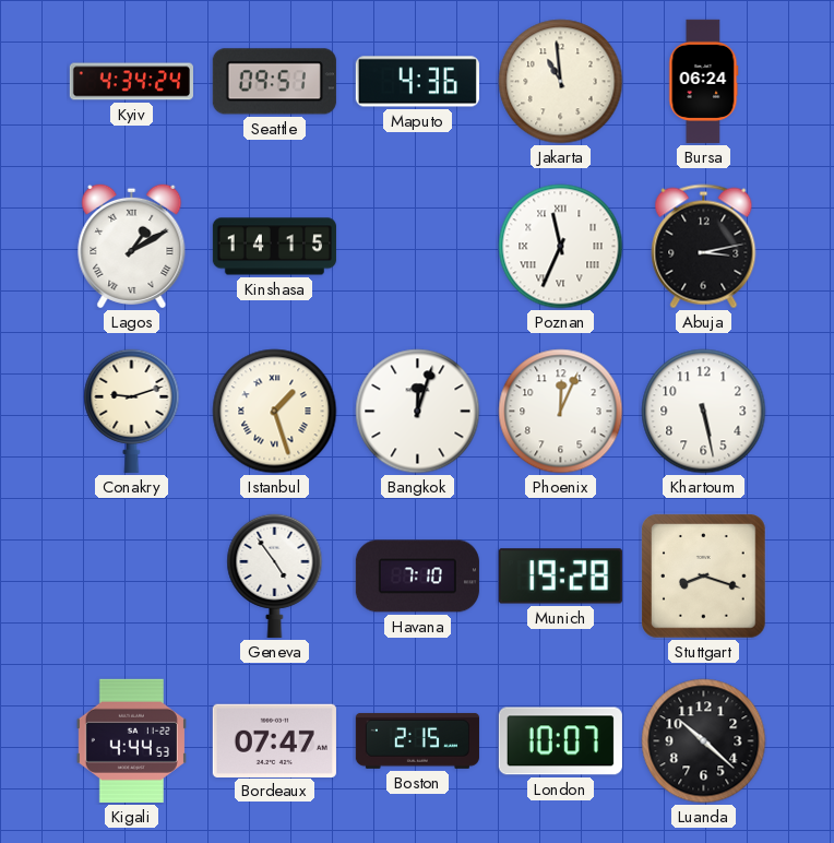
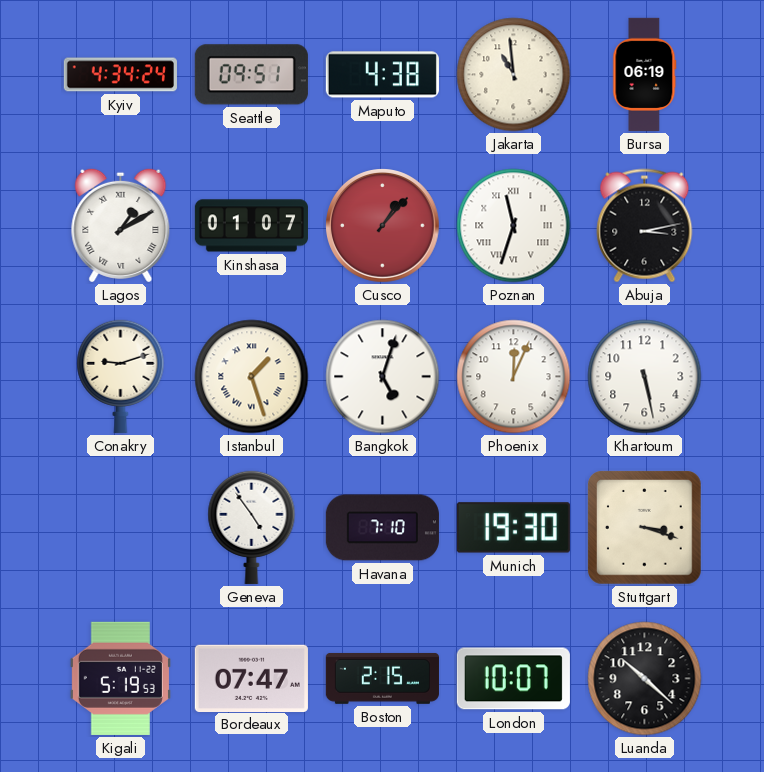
Maputo: 4:36 -> 4:38
Bursa: 06:24 -> 06:19
Kinshasa: 14:15 -> 01:07
Cusco: none -> 1:07
Poznan: 11:34 -> 11:33
Bangkok: 12:03 -> 5:03
Munich: 19:28 -> 19:30
Stuttgart: 8:18 -> 3:18
Kigali: 4:44 -> 5:19
